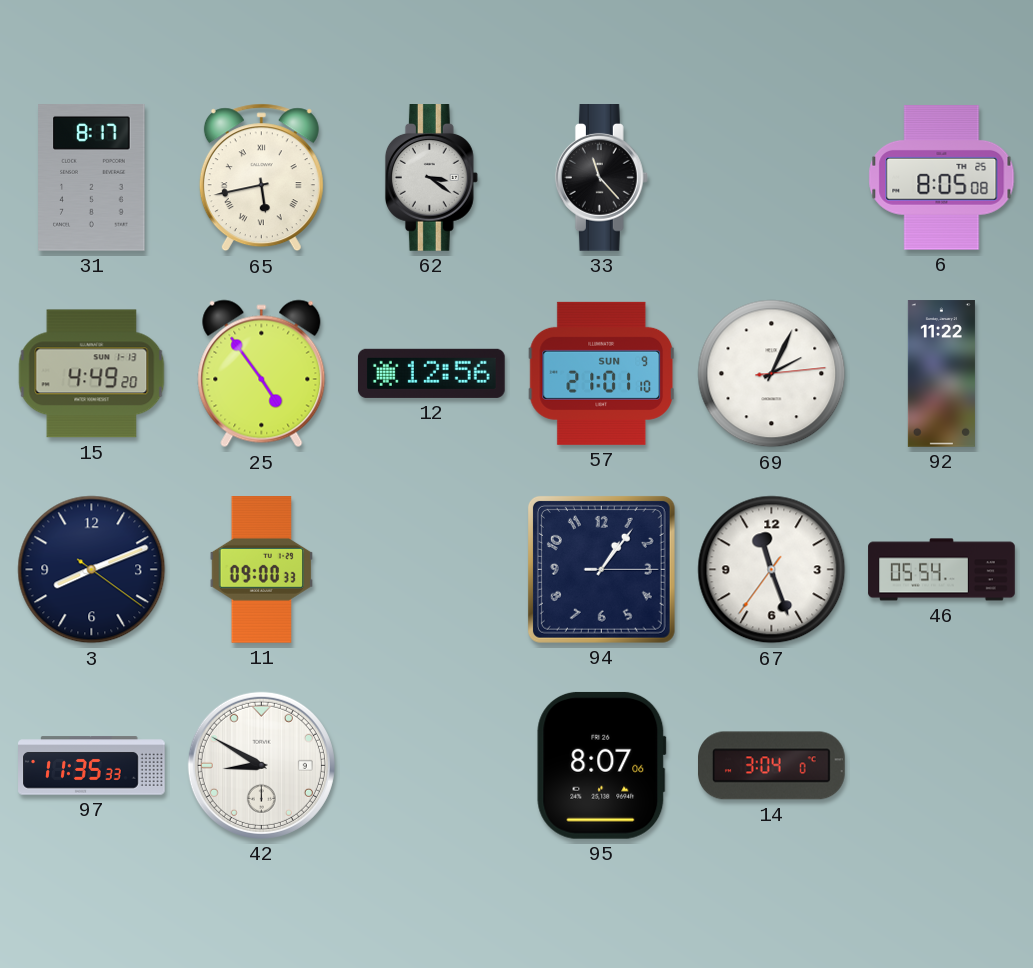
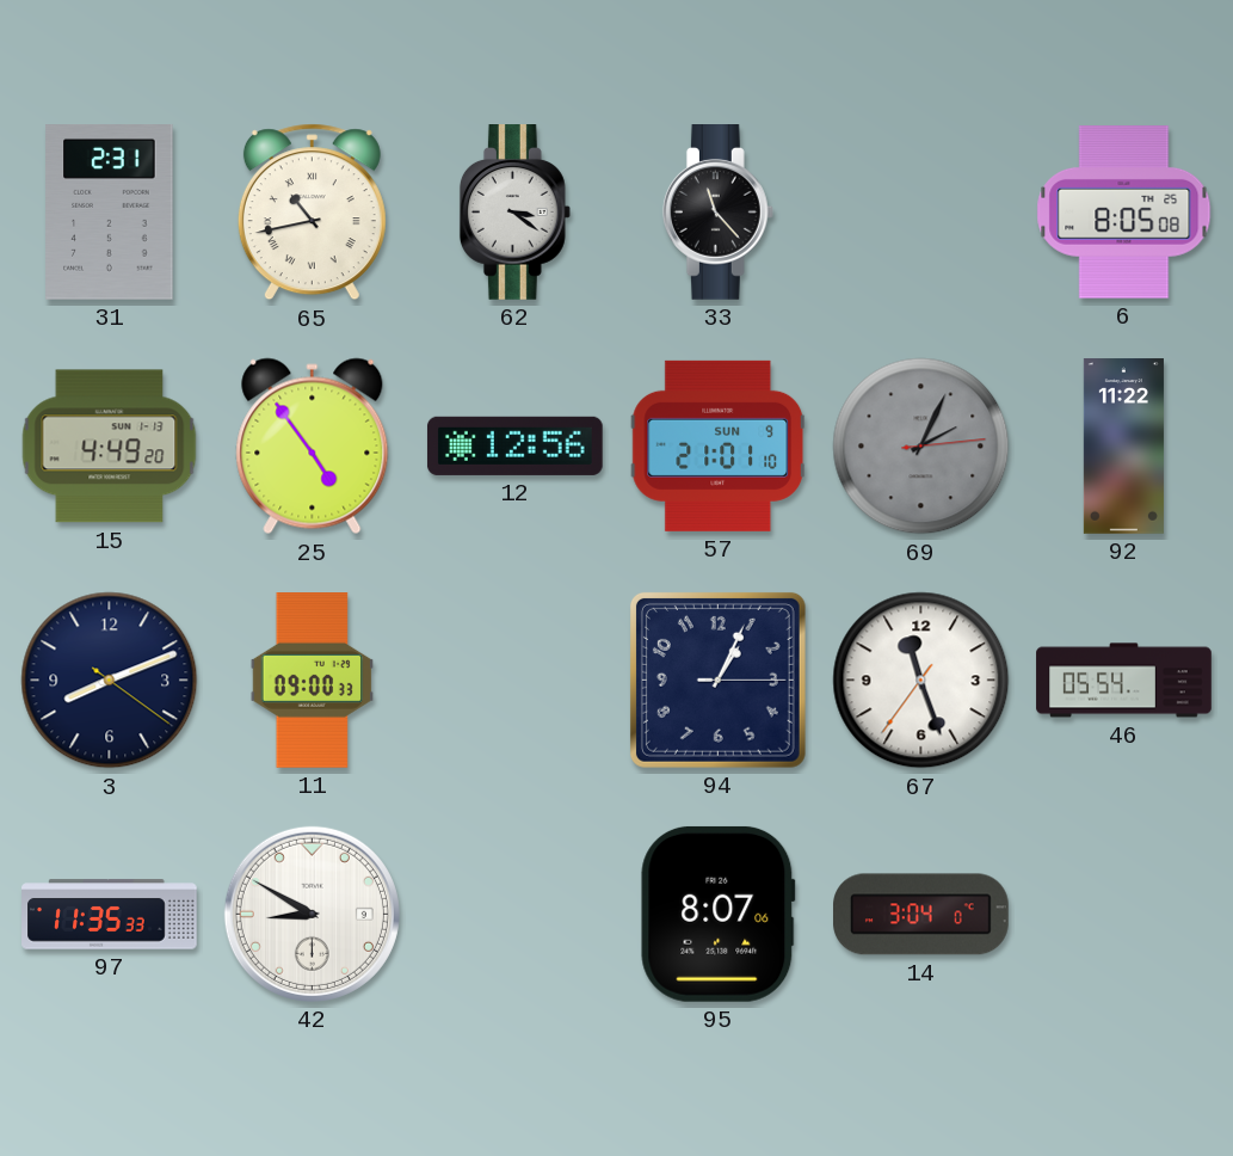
31: 8:17 -> 2:31
65: 5:43 -> 10:43
69 dial: white -> grey
94: 1:06 -> 1:04
